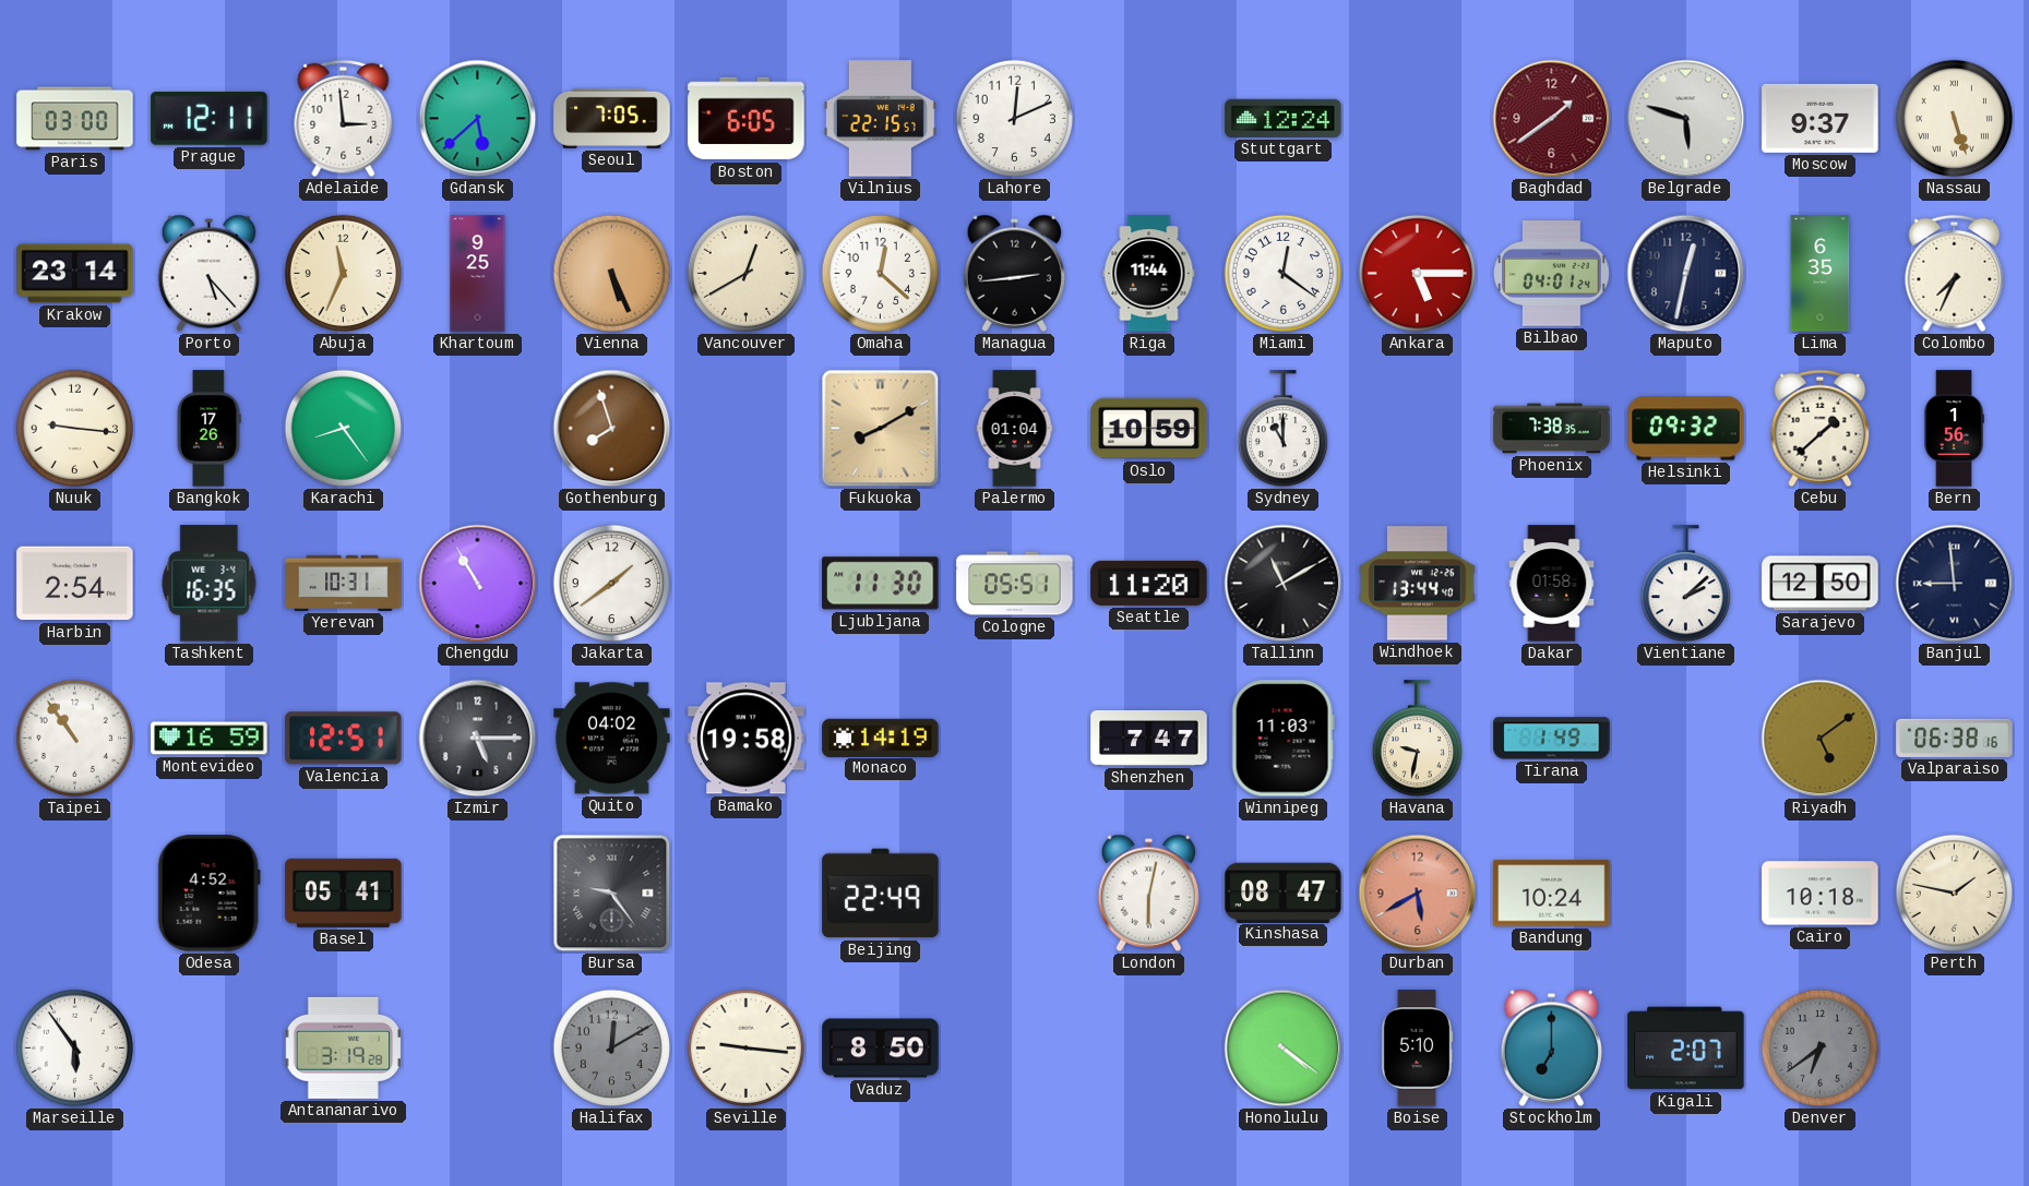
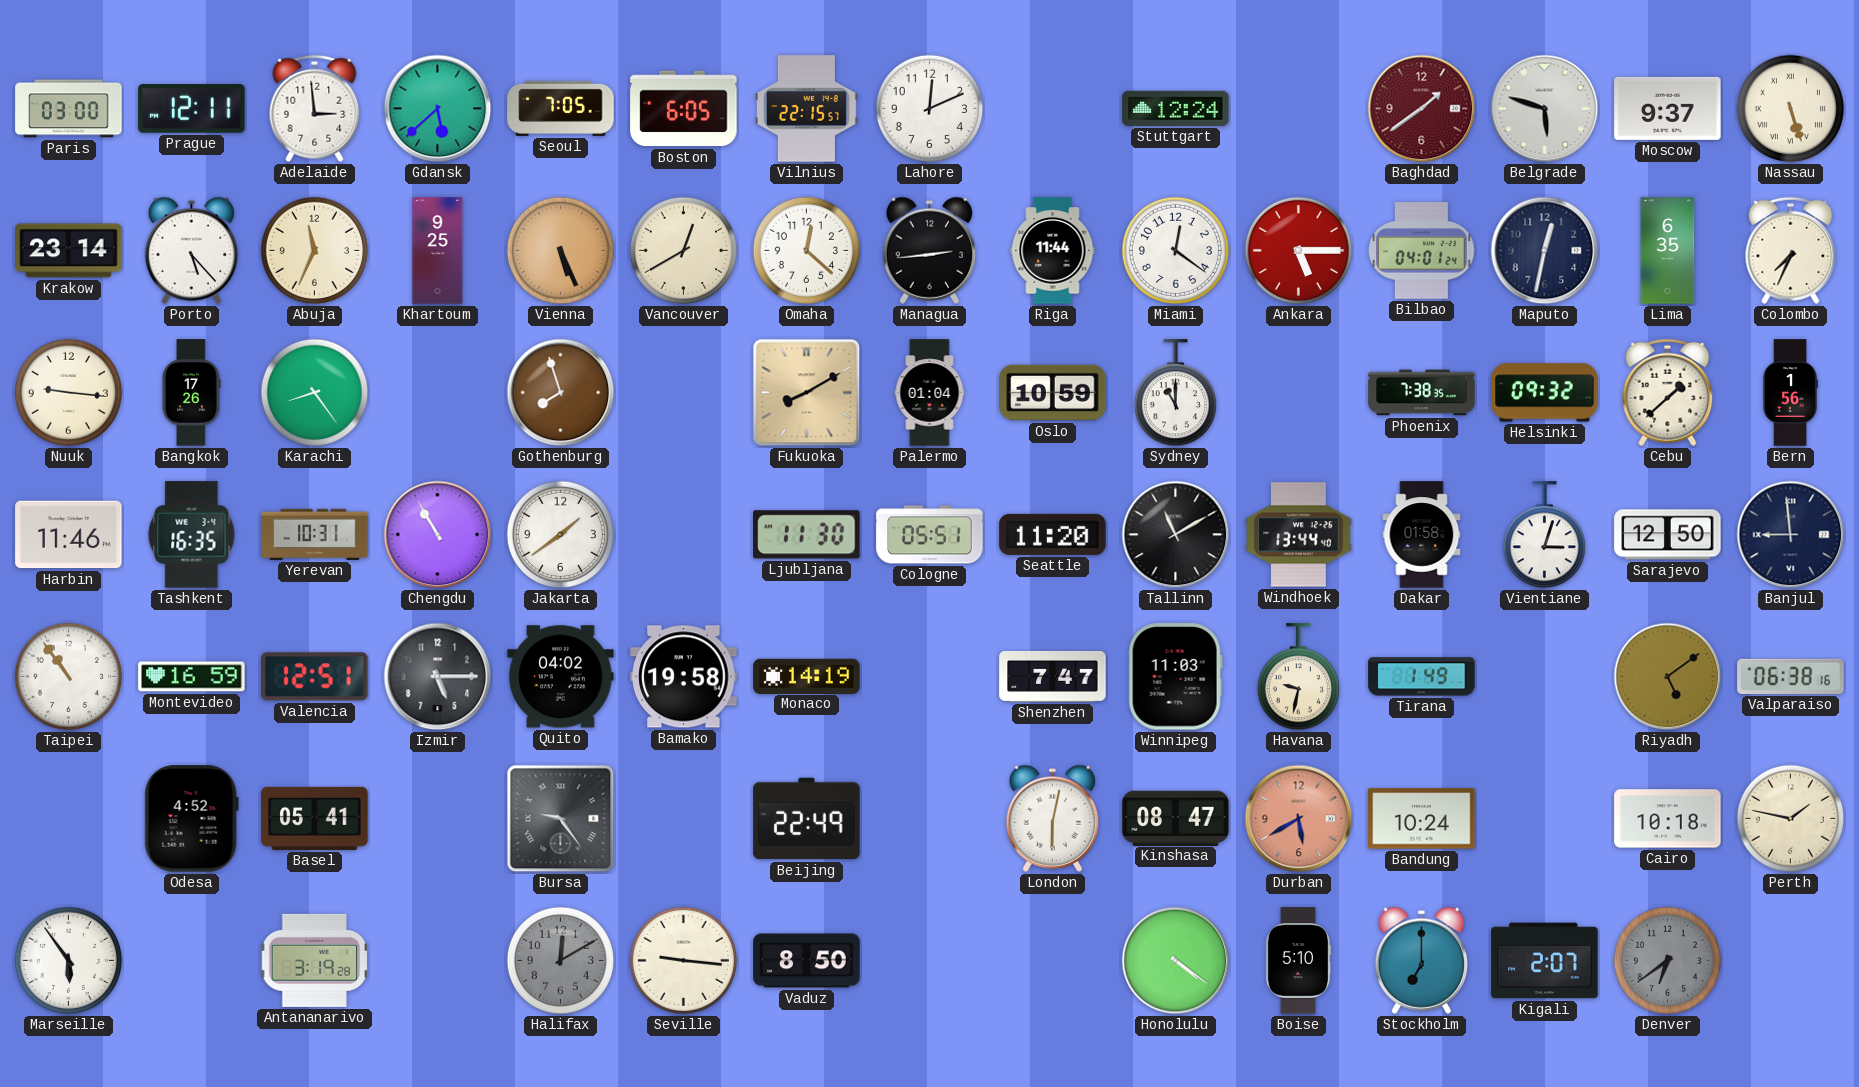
Harbin: 2:54 -> 11:46
Vientiane: 2:08 -> 3:03
